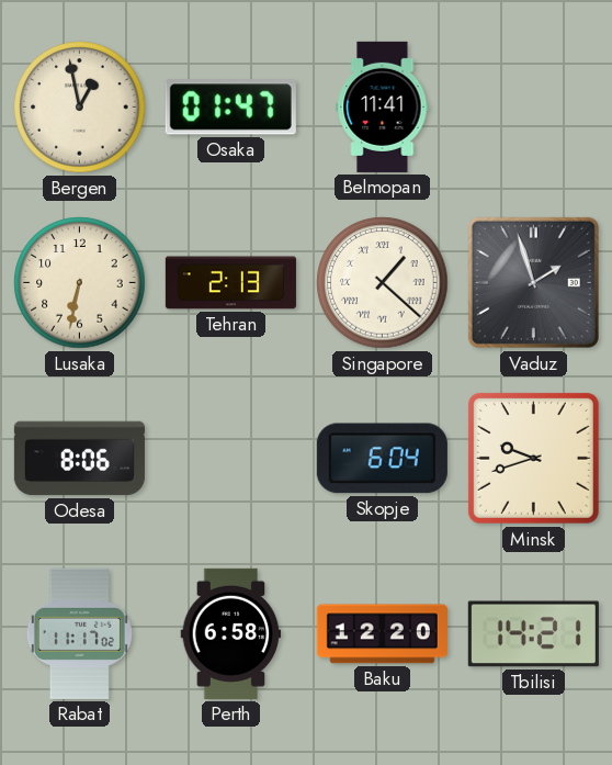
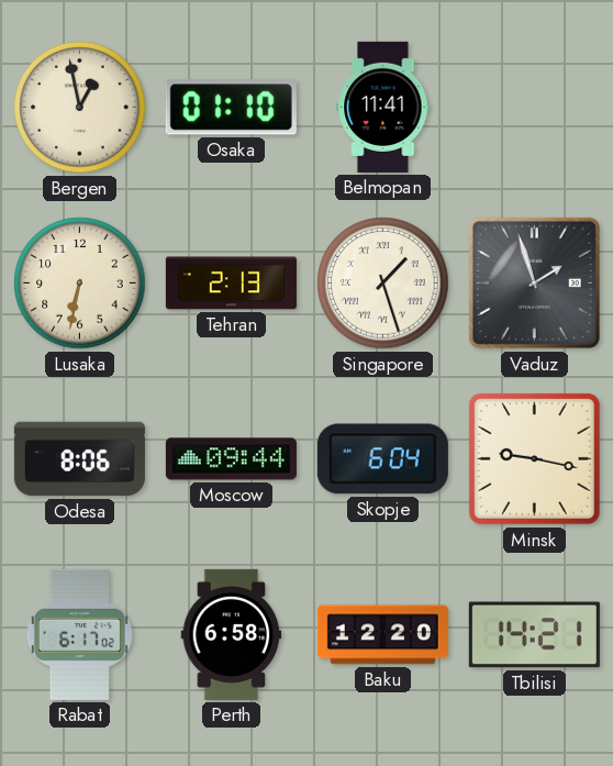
Osaka: 01:47 -> 01:10
Singapore: 1:22 -> 1:27
Moscow: none -> 09:44
Minsk: 9:42 -> 9:17
Rabat: 11:17 -> 6:17
